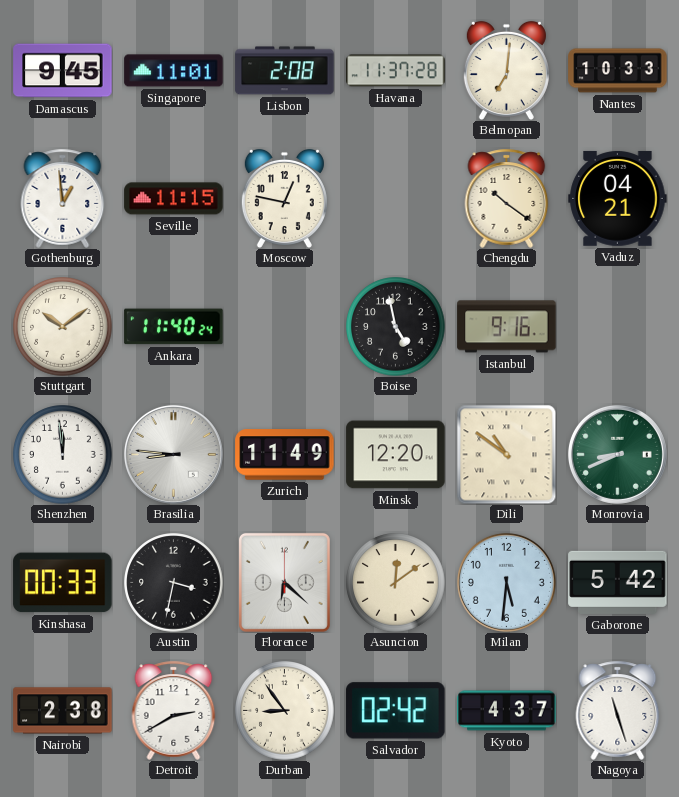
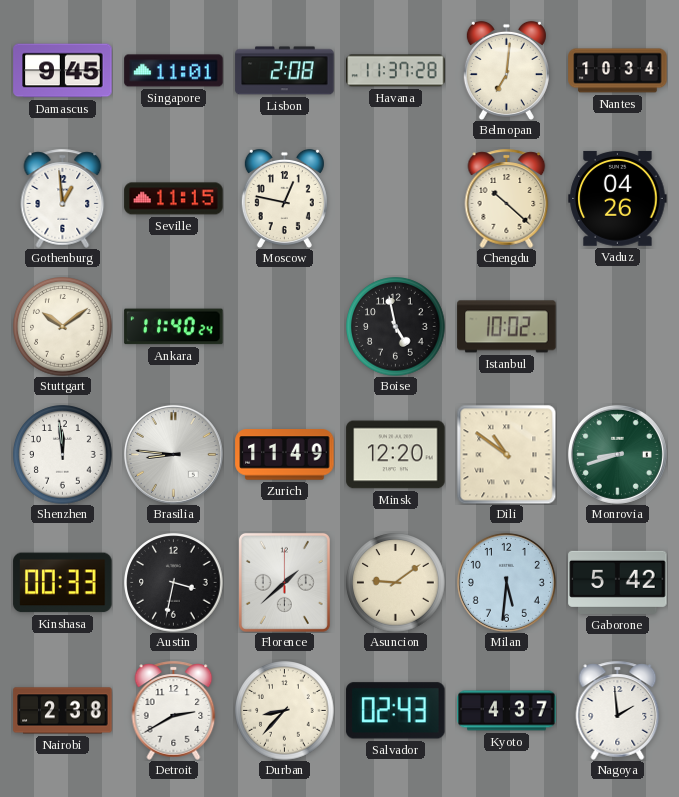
Nantes: 10:33 -> 10:34
Chengdu: 10:21 -> 10:22
Vaduz: 04:21 -> 04:26
Istanbul: 9:16 -> 10:02
Monrovia: 8:41 -> 8:42
Florence: 6:22 -> 1:38
Asuncion: 12:09 -> 9:09
Durban: 8:54 -> 8:37
Salvador: 02:42 -> 02:43
Nagoya: 11:27 -> 1:59
